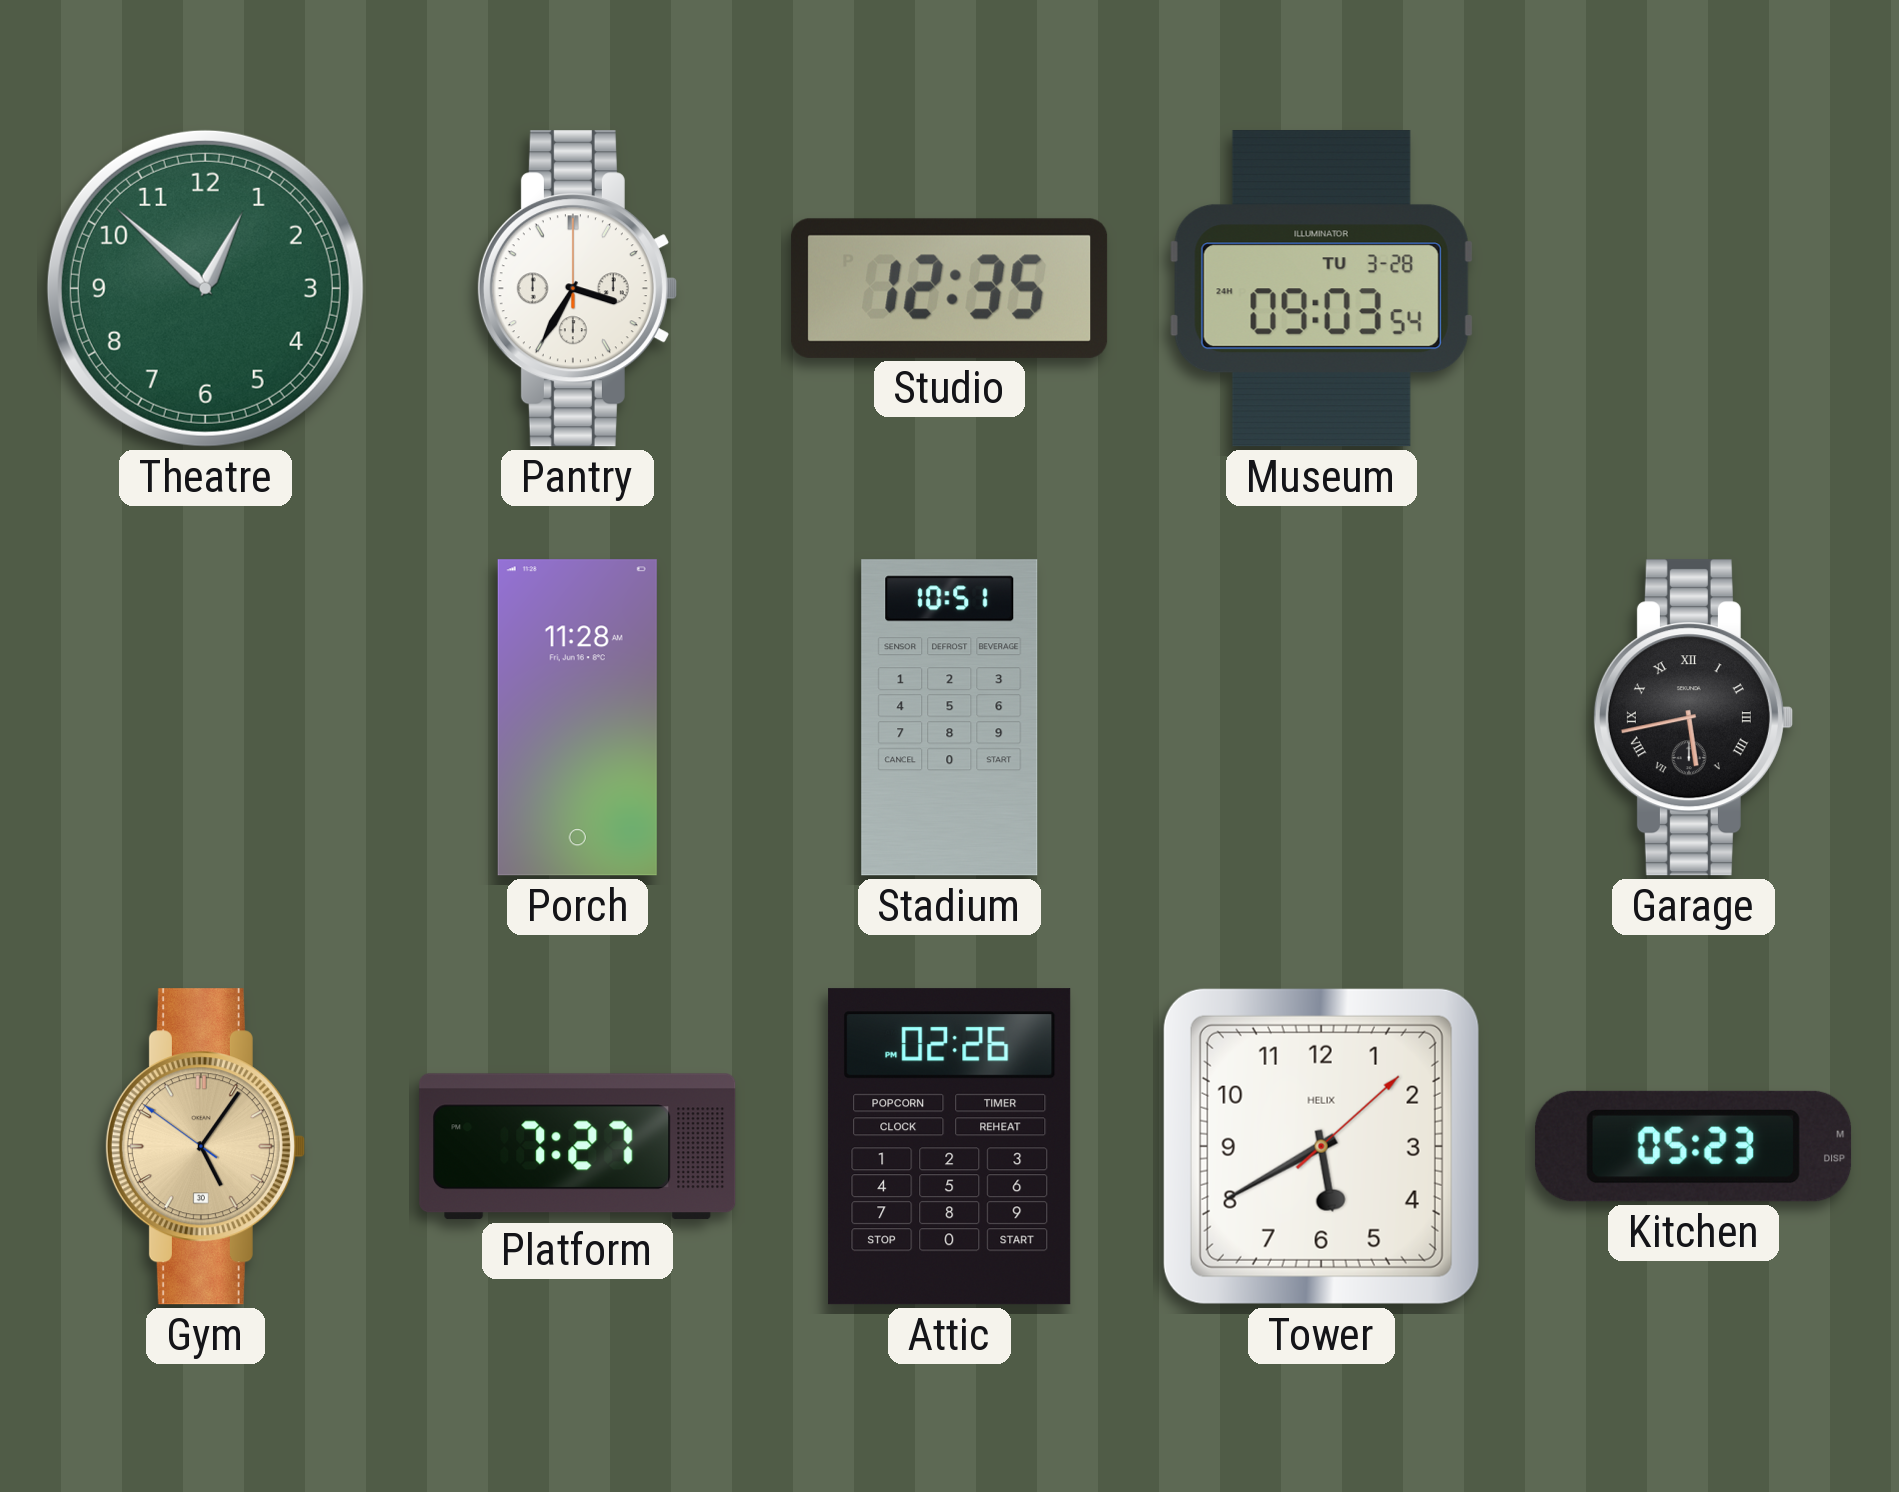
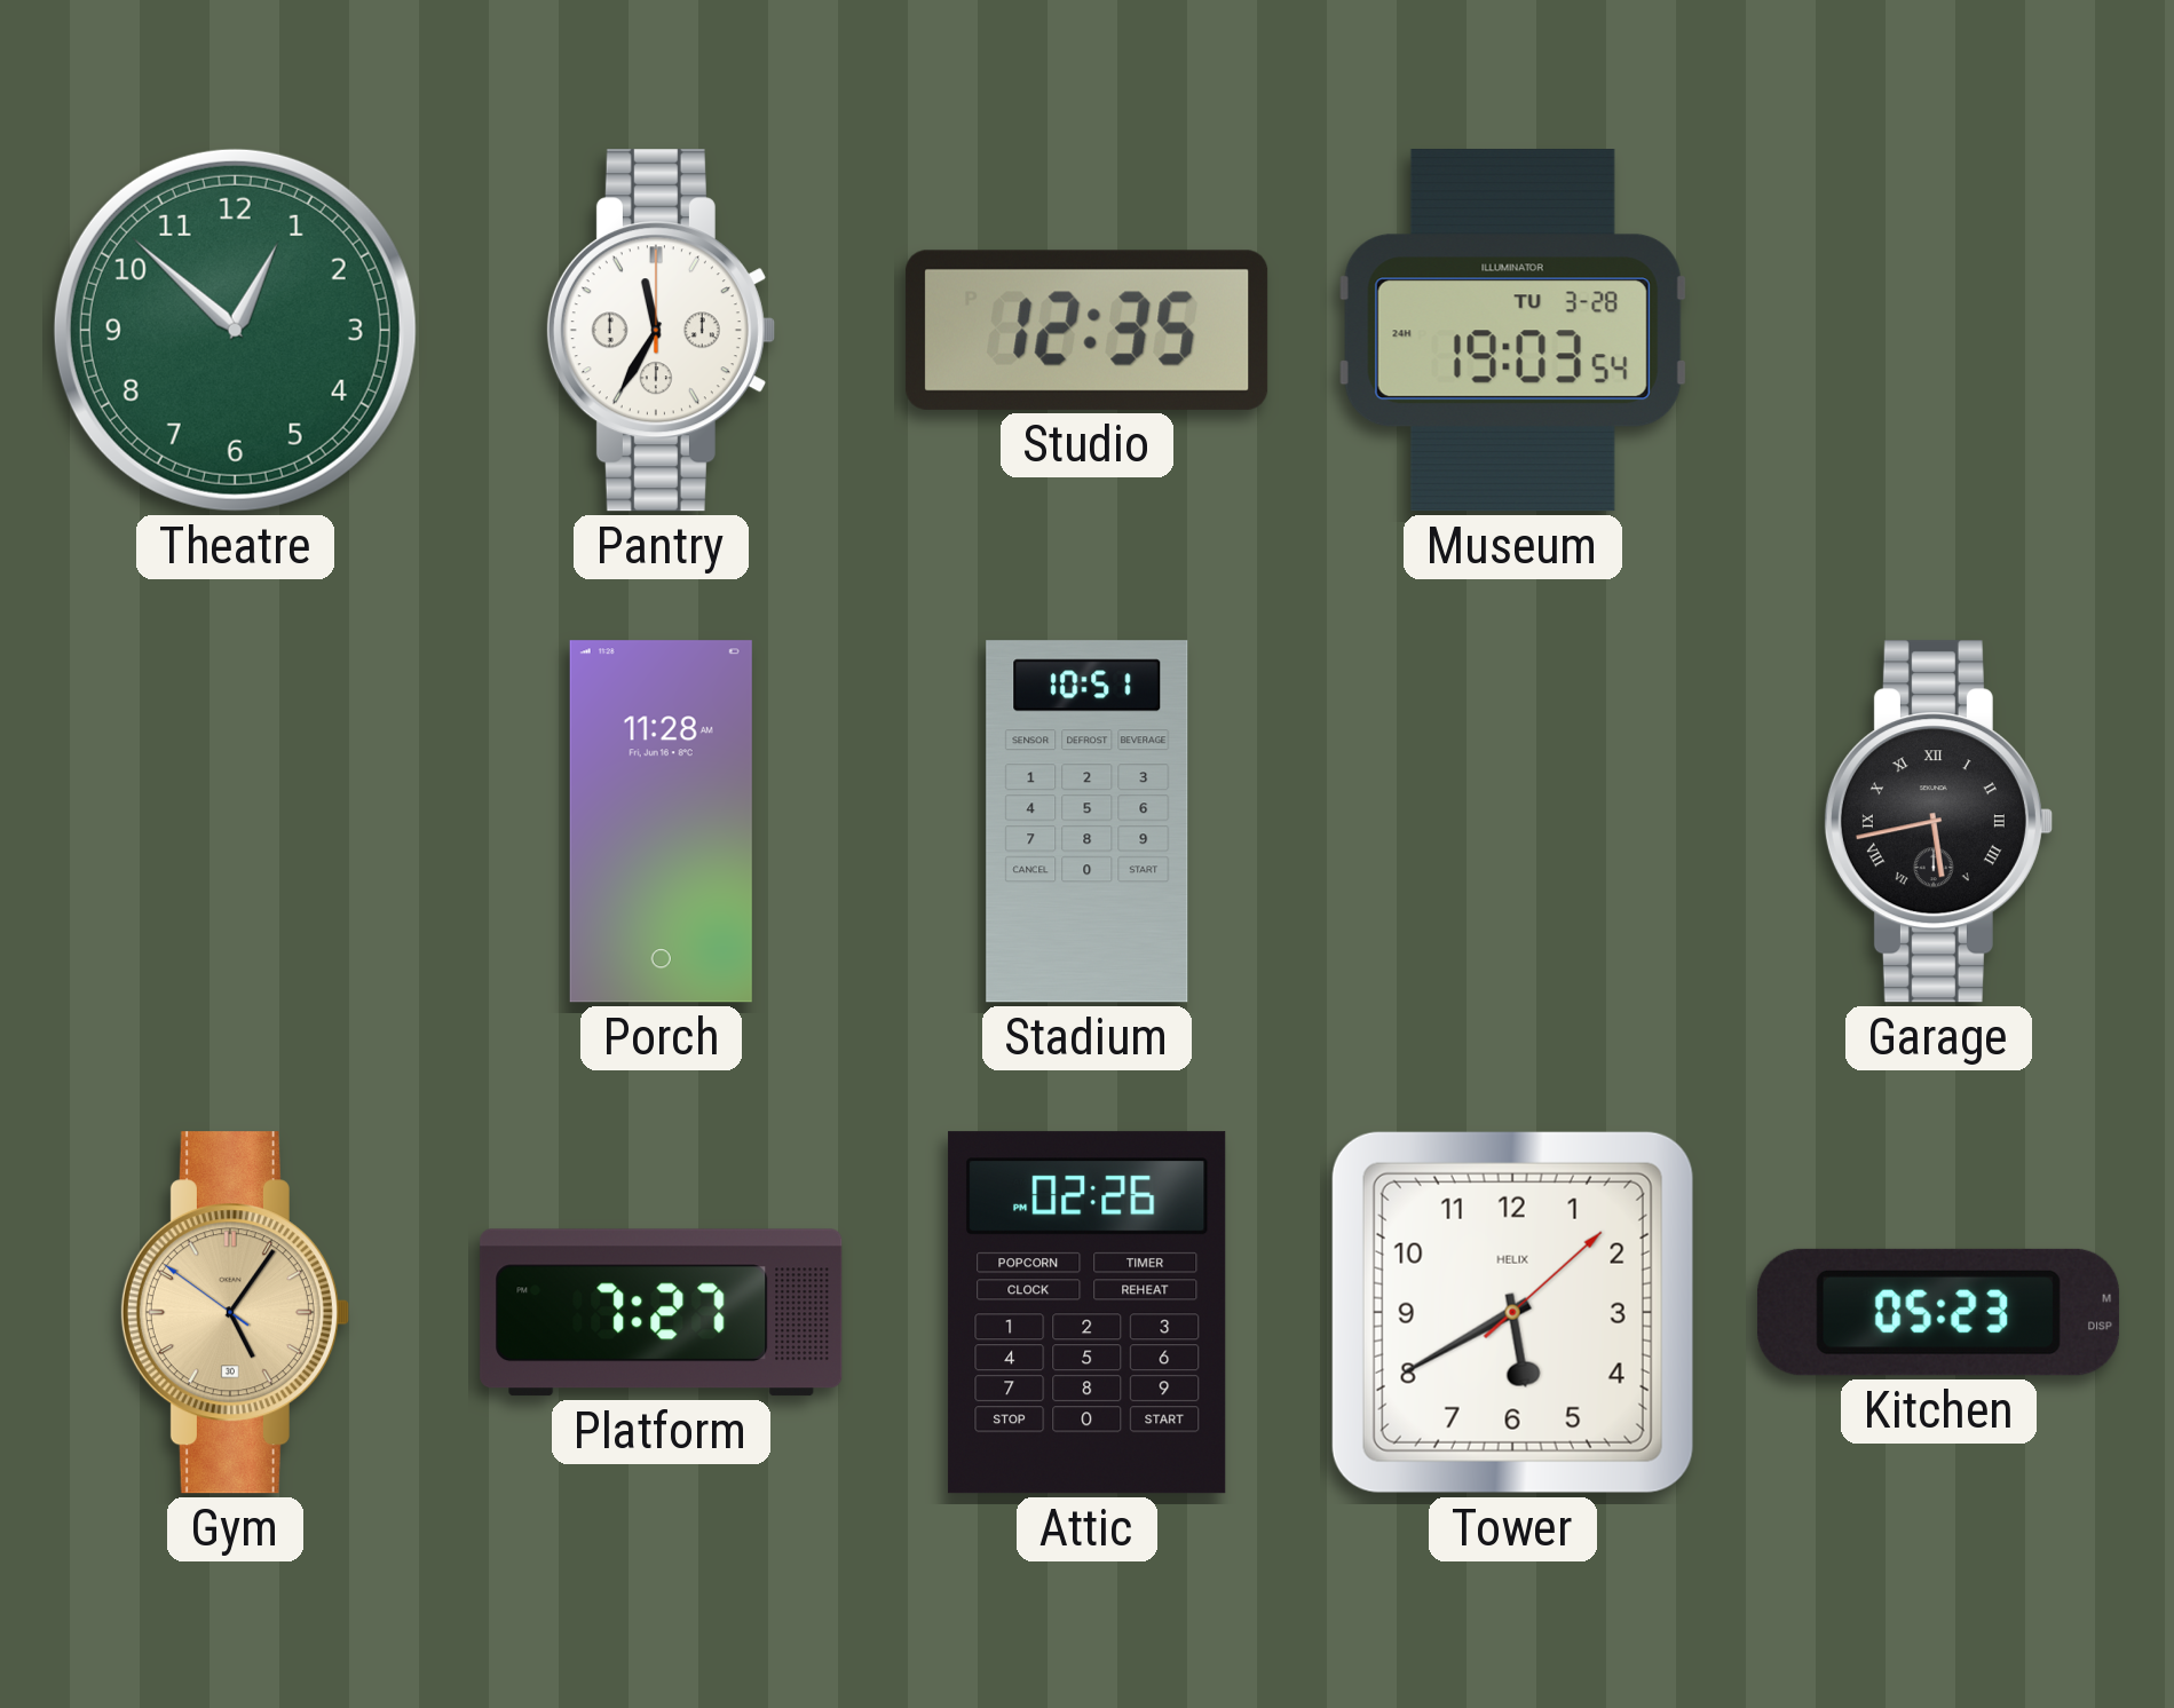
Pantry: 3:35 -> 11:35
Museum: 09:03 -> 19:03
